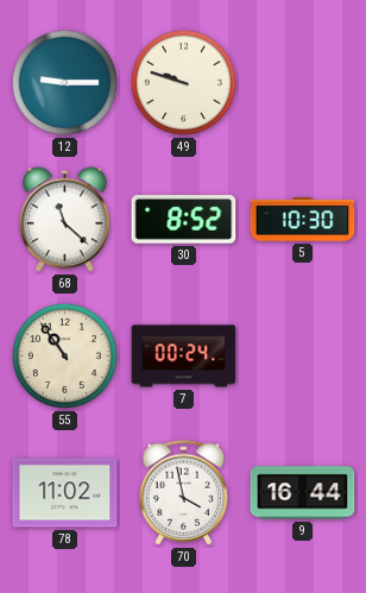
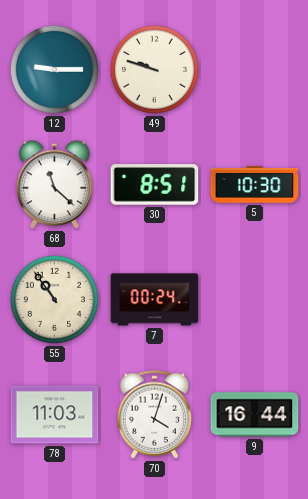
30: 8:52 -> 8:51
78: 11:02 -> 11:03
70: 3:58 -> 4:03
